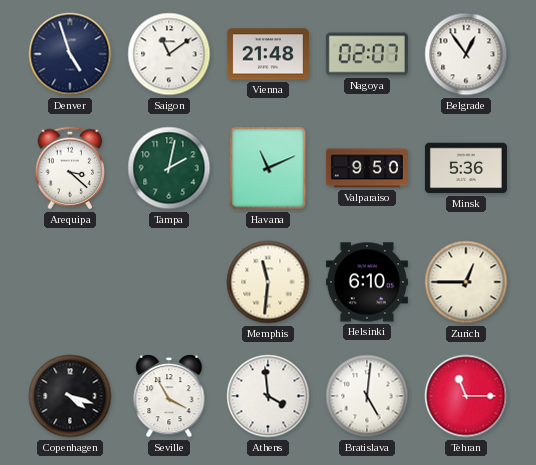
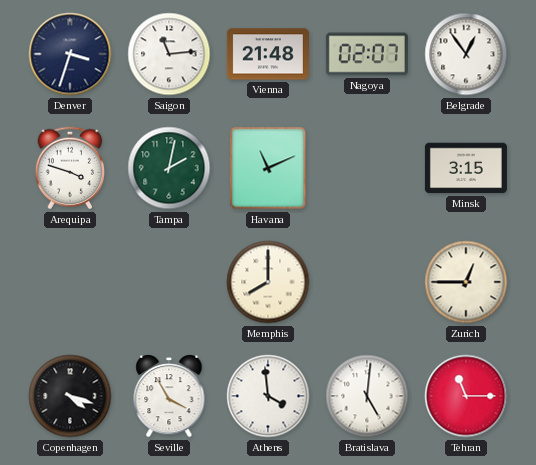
Denver: 4:57 -> 3:33
Saigon: 11:09 -> 11:14
Arequipa: 3:22 -> 3:48
Valparaiso: 9:50 -> none
Minsk: 5:36 -> 3:15
Memphis: 11:31 -> 8:00
Helsinki: 6:10 -> none
